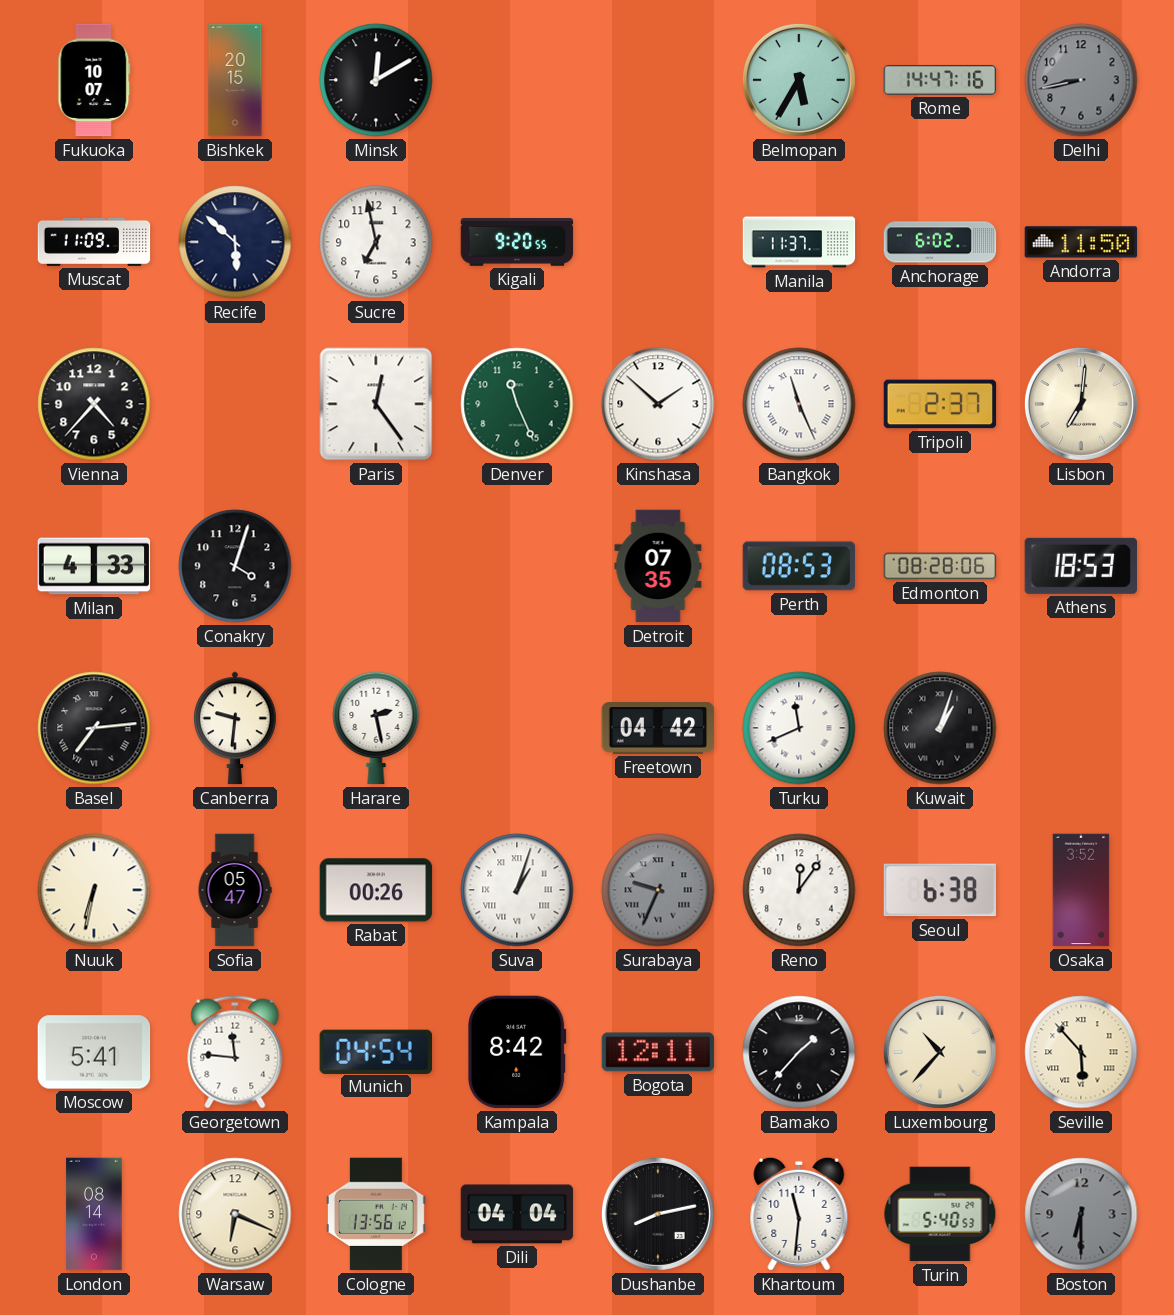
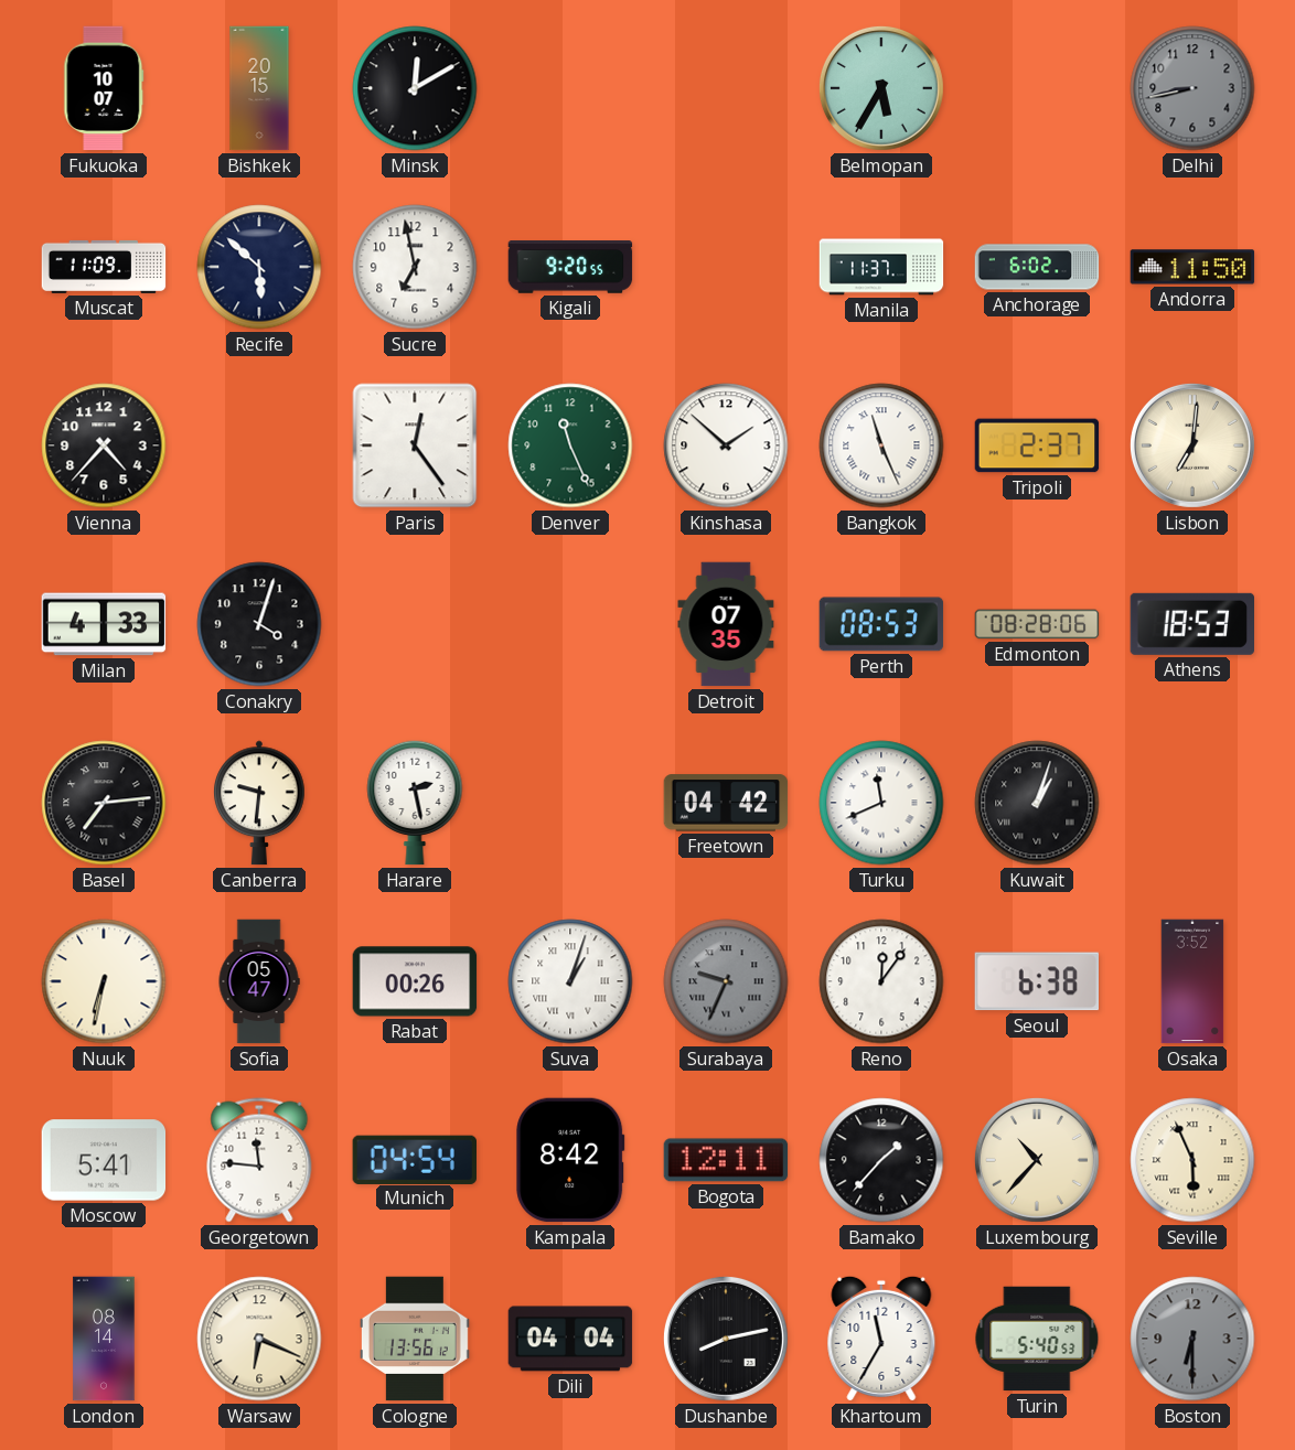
Rome: 14:47 -> none
Seville: 5:53 -> 5:56
Khartoum: 11:31 -> 11:35
